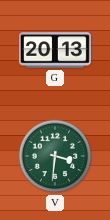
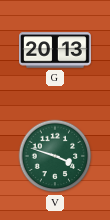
V: 3:31 -> 3:48
